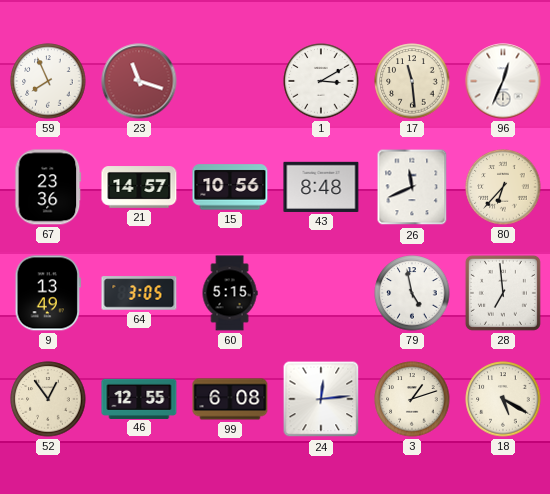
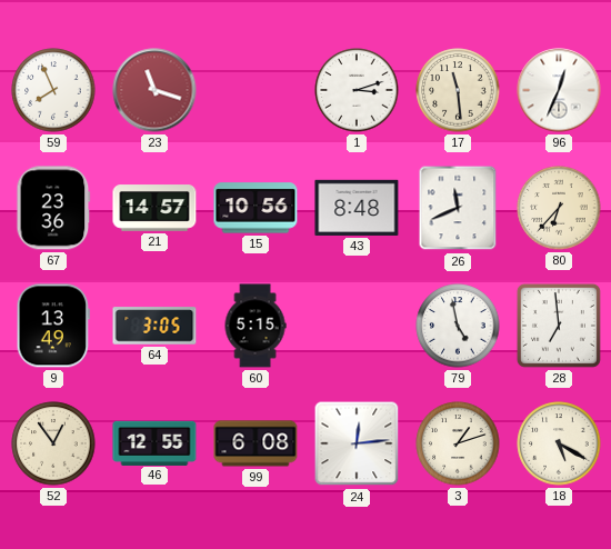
1: 3:10 -> 3:12
